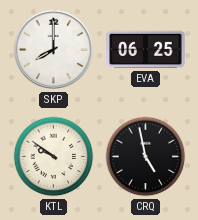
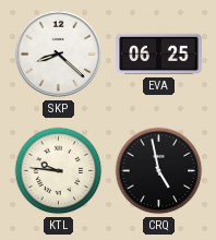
SKP: 8:00 -> 8:22
KTL: 9:51 -> 9:46
